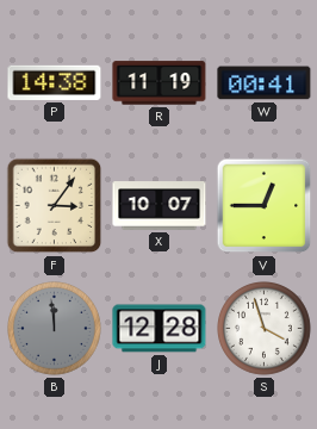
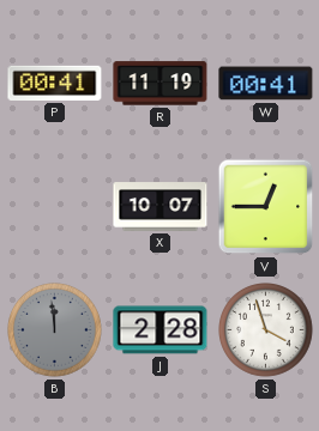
P: 14:38 -> 00:41
F: 3:06 -> none
J: 12:28 -> 2:28
